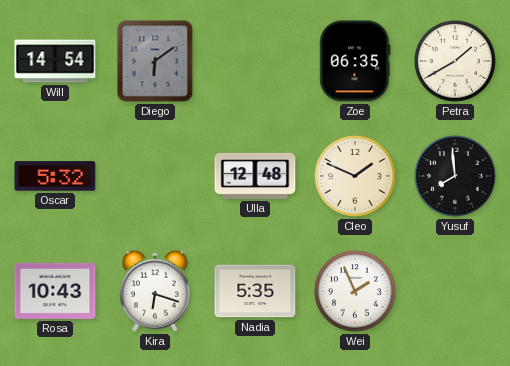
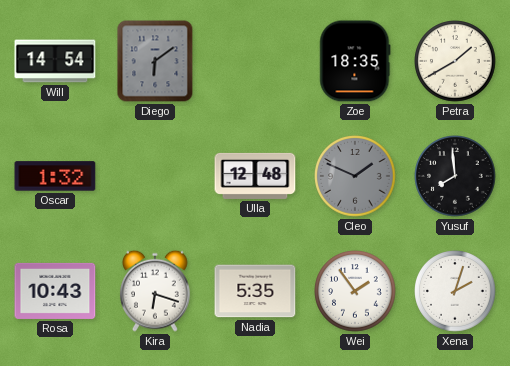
Zoe: 06:35 -> 18:35
Oscar: 5:32 -> 1:32
Cleo dial: cream -> grey
Wei: 1:56 -> 1:54
Xena: none -> 2:03
